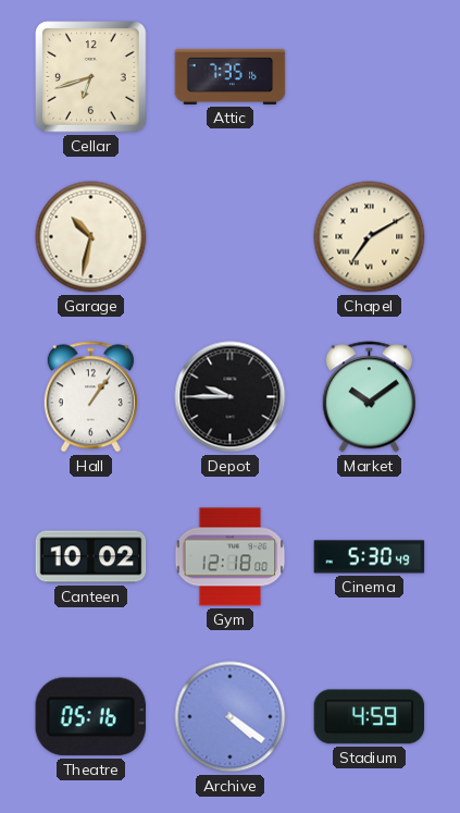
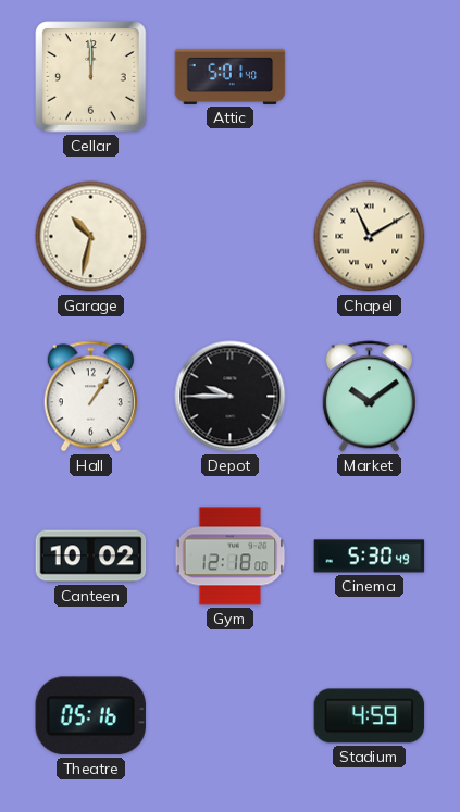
Cellar: 6:42 -> 12:00
Attic: 7:35 -> 5:01
Chapel: 7:10 -> 11:10
Archive: 4:21 -> none
